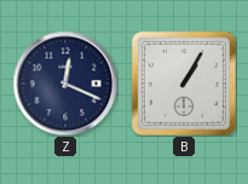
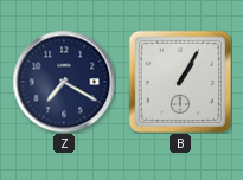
Z: 12:19 -> 7:20
